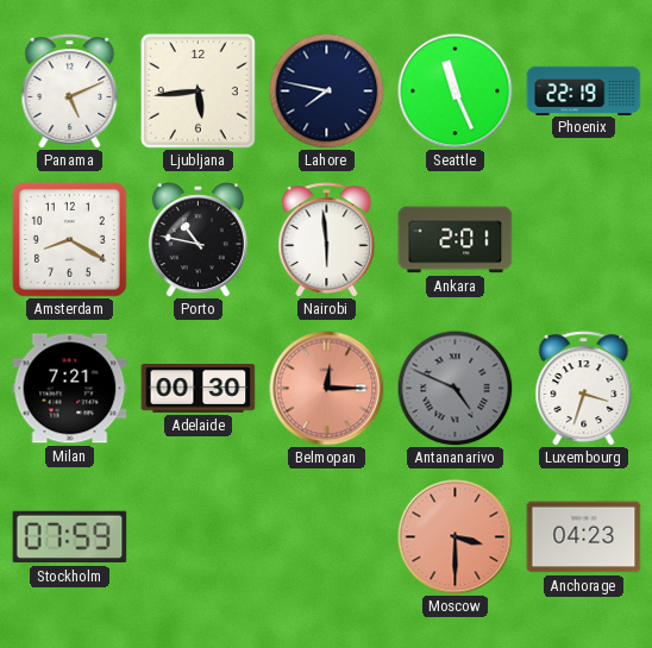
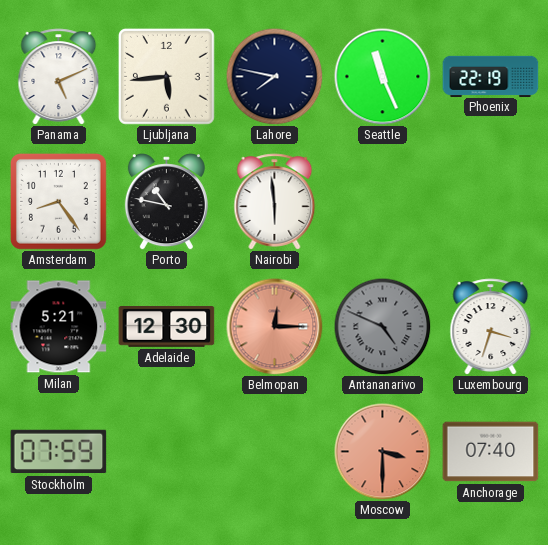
Amsterdam: 8:20 -> 8:24
Ankara: 2:01 -> none
Milan: 7:21 -> 5:21
Adelaide: 00:30 -> 12:30
Anchorage: 04:23 -> 07:40
